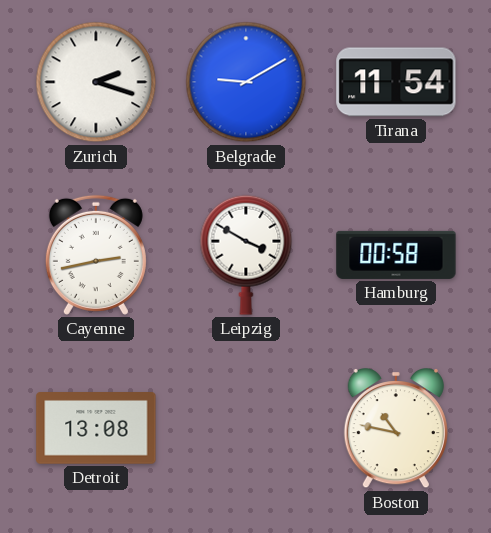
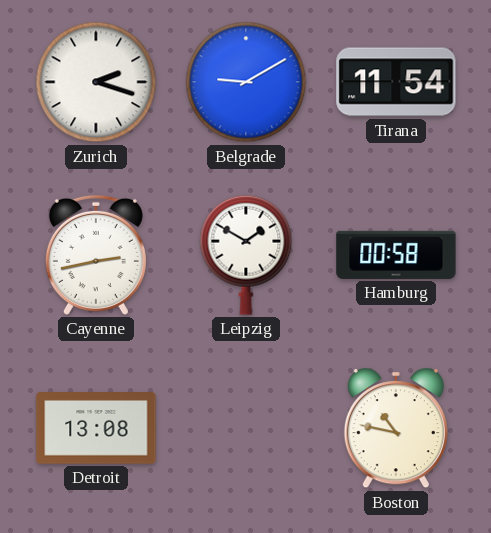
Leipzig: 3:50 -> 1:50
